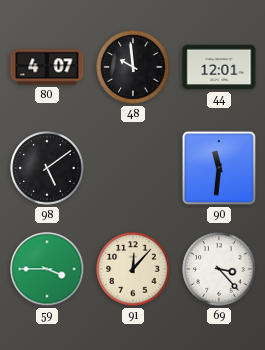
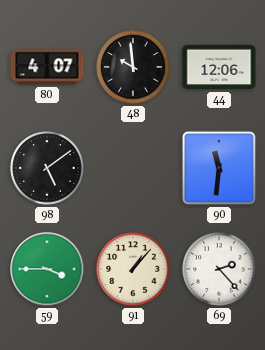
44: 12:01 -> 12:06
91: 12:07 -> 1:07
69: 3:23 -> 2:23
